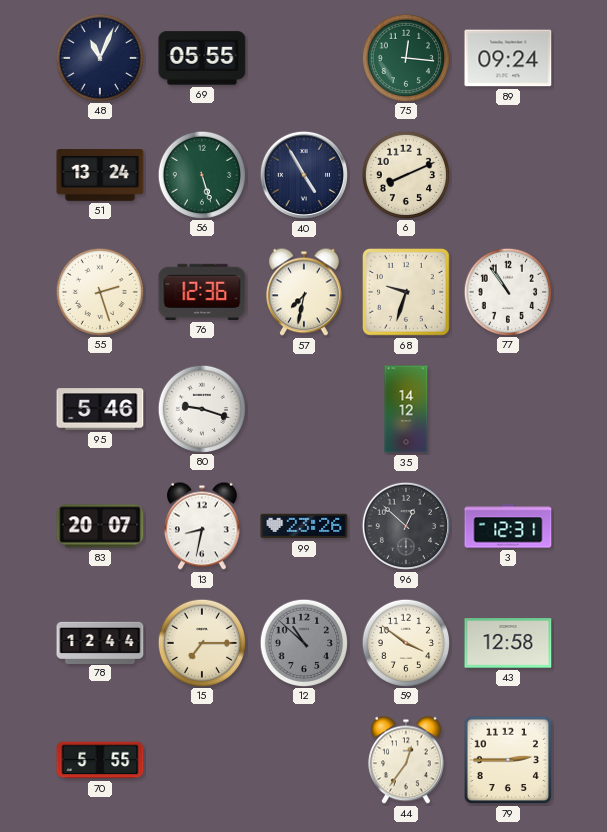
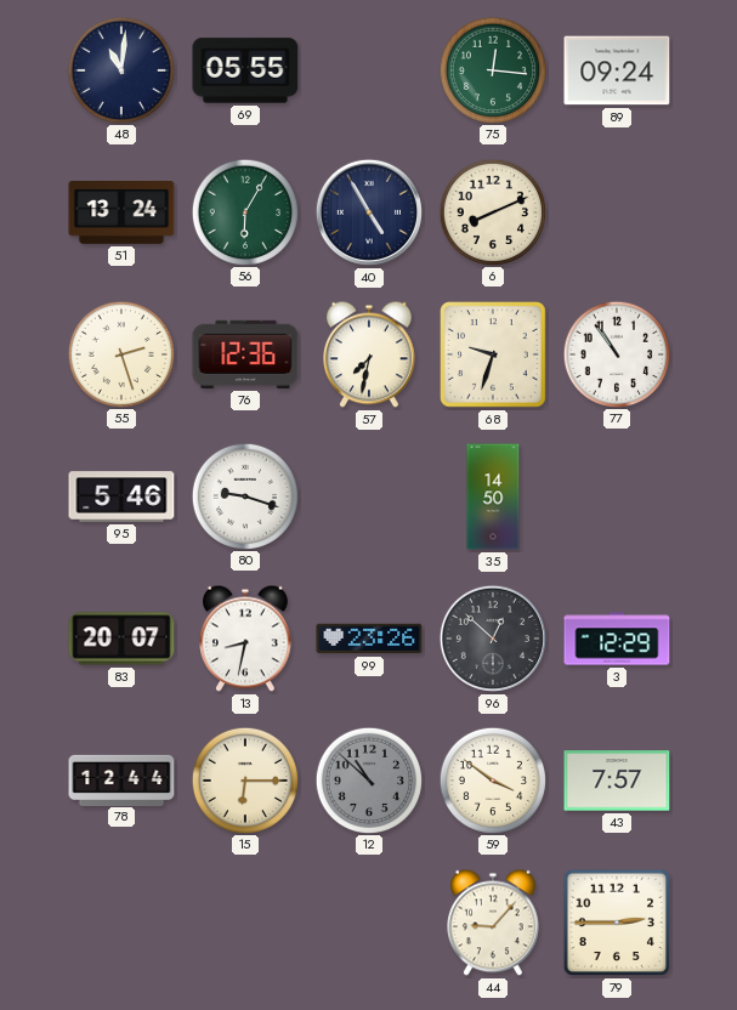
48: 11:04 -> 11:01
56: 5:27 -> 6:05
35: 14:12 -> 14:50
3: 12:31 -> 12:29
15: 7:15 -> 6:15
43: 12:58 -> 7:57
70: 5:55 -> none
44: 12:36 -> 9:07
